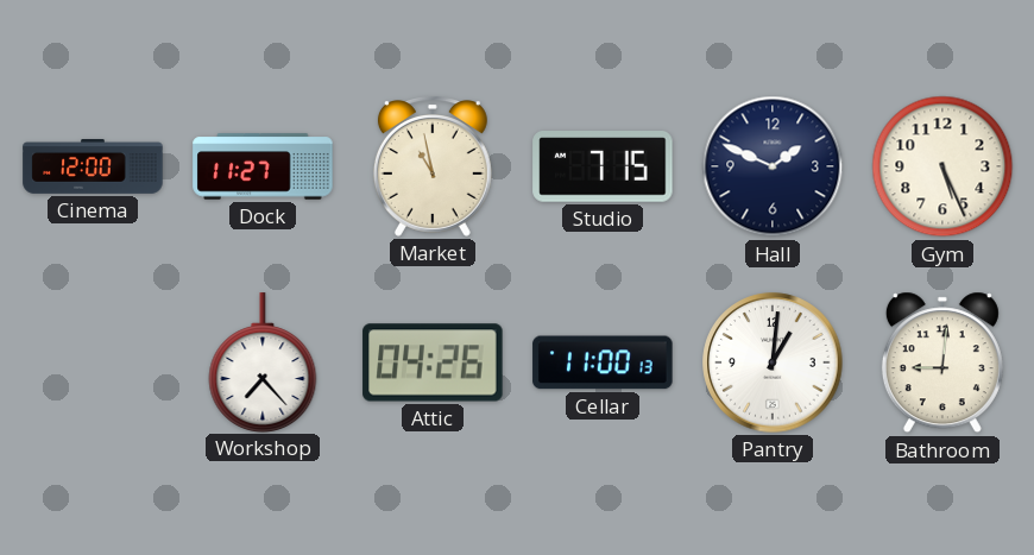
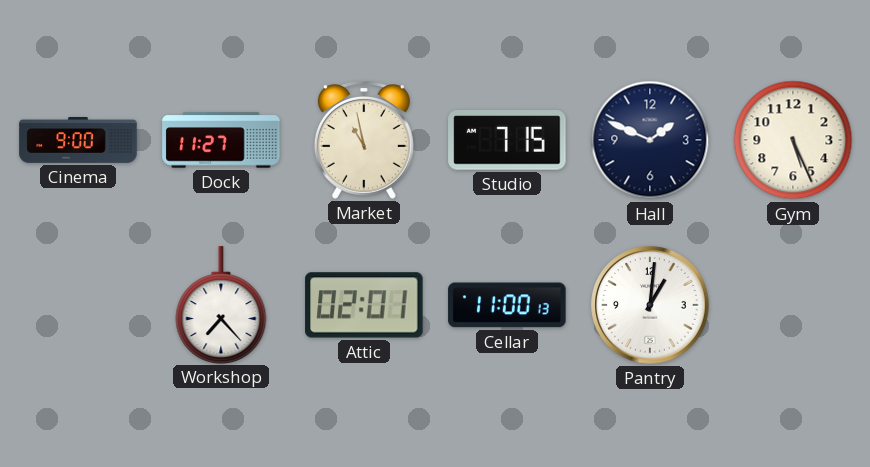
Cinema: 12:00 -> 9:00
Attic: 04:26 -> 02:01
Bathroom: 9:01 -> none
